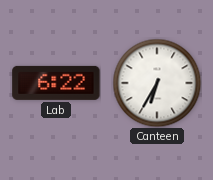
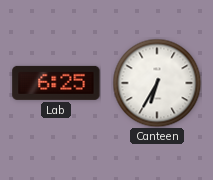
Lab: 6:22 -> 6:25
